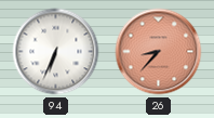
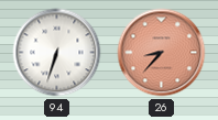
94: 6:34 -> 6:33
